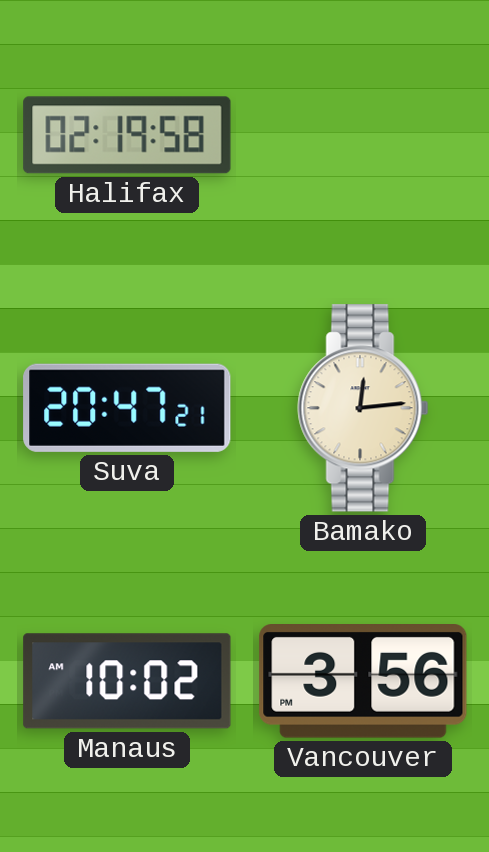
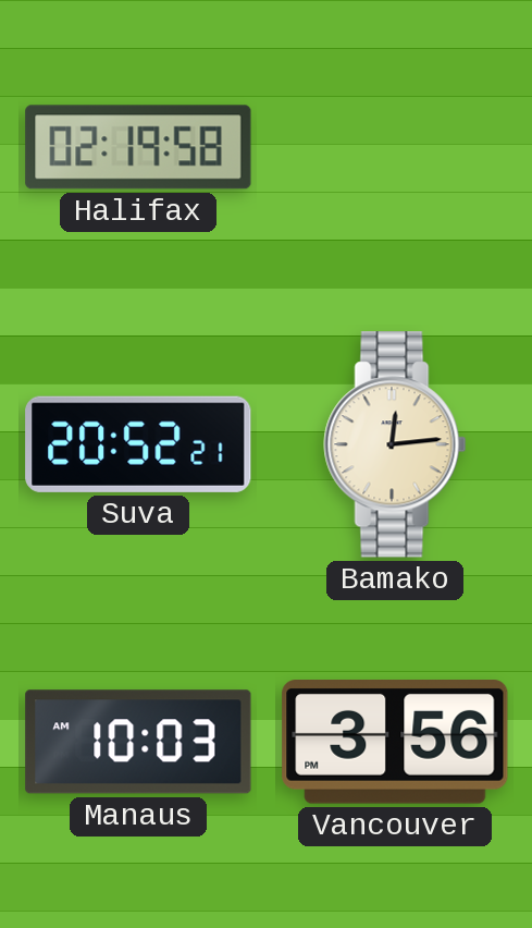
Suva: 20:47 -> 20:52
Manaus: 10:02 -> 10:03
